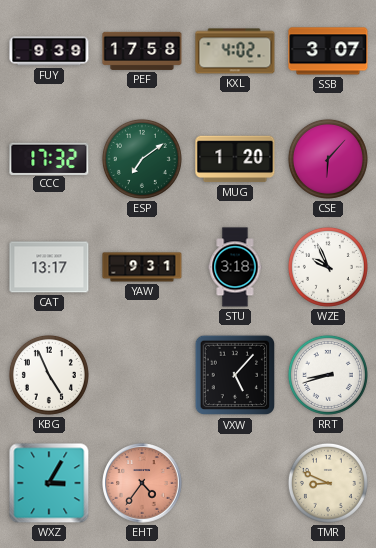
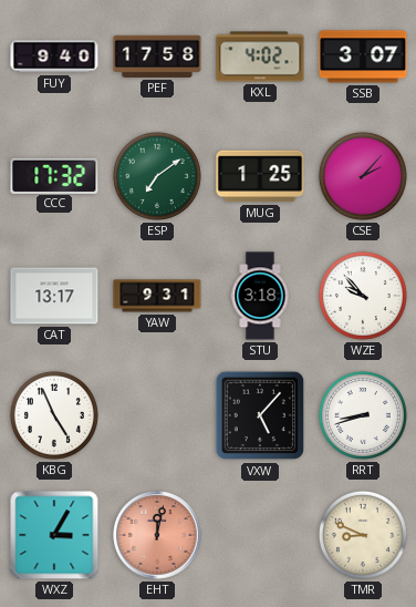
FUY: 9:39 -> 9:40
MUG: 1:20 -> 1:25
CSE: 6:07 -> 2:07
WZE: 9:56 -> 9:53
EHT: 4:36 -> 12:02
